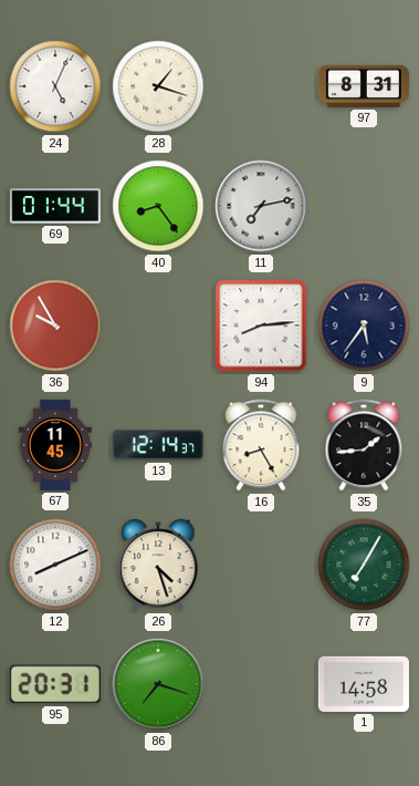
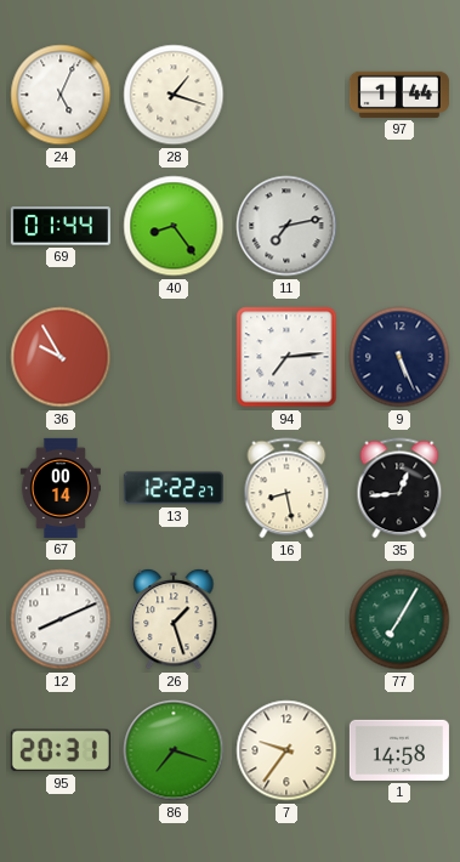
97: 8:31 -> 1:44
94: 8:14 -> 7:14
9: 5:36 -> 5:26
67: 11:45 -> 00:14
13: 12:14 -> 12:22
16: 8:25 -> 8:28
35: 1:44 -> 12:44
26: 4:27 -> 1:27
7: none -> 9:36
